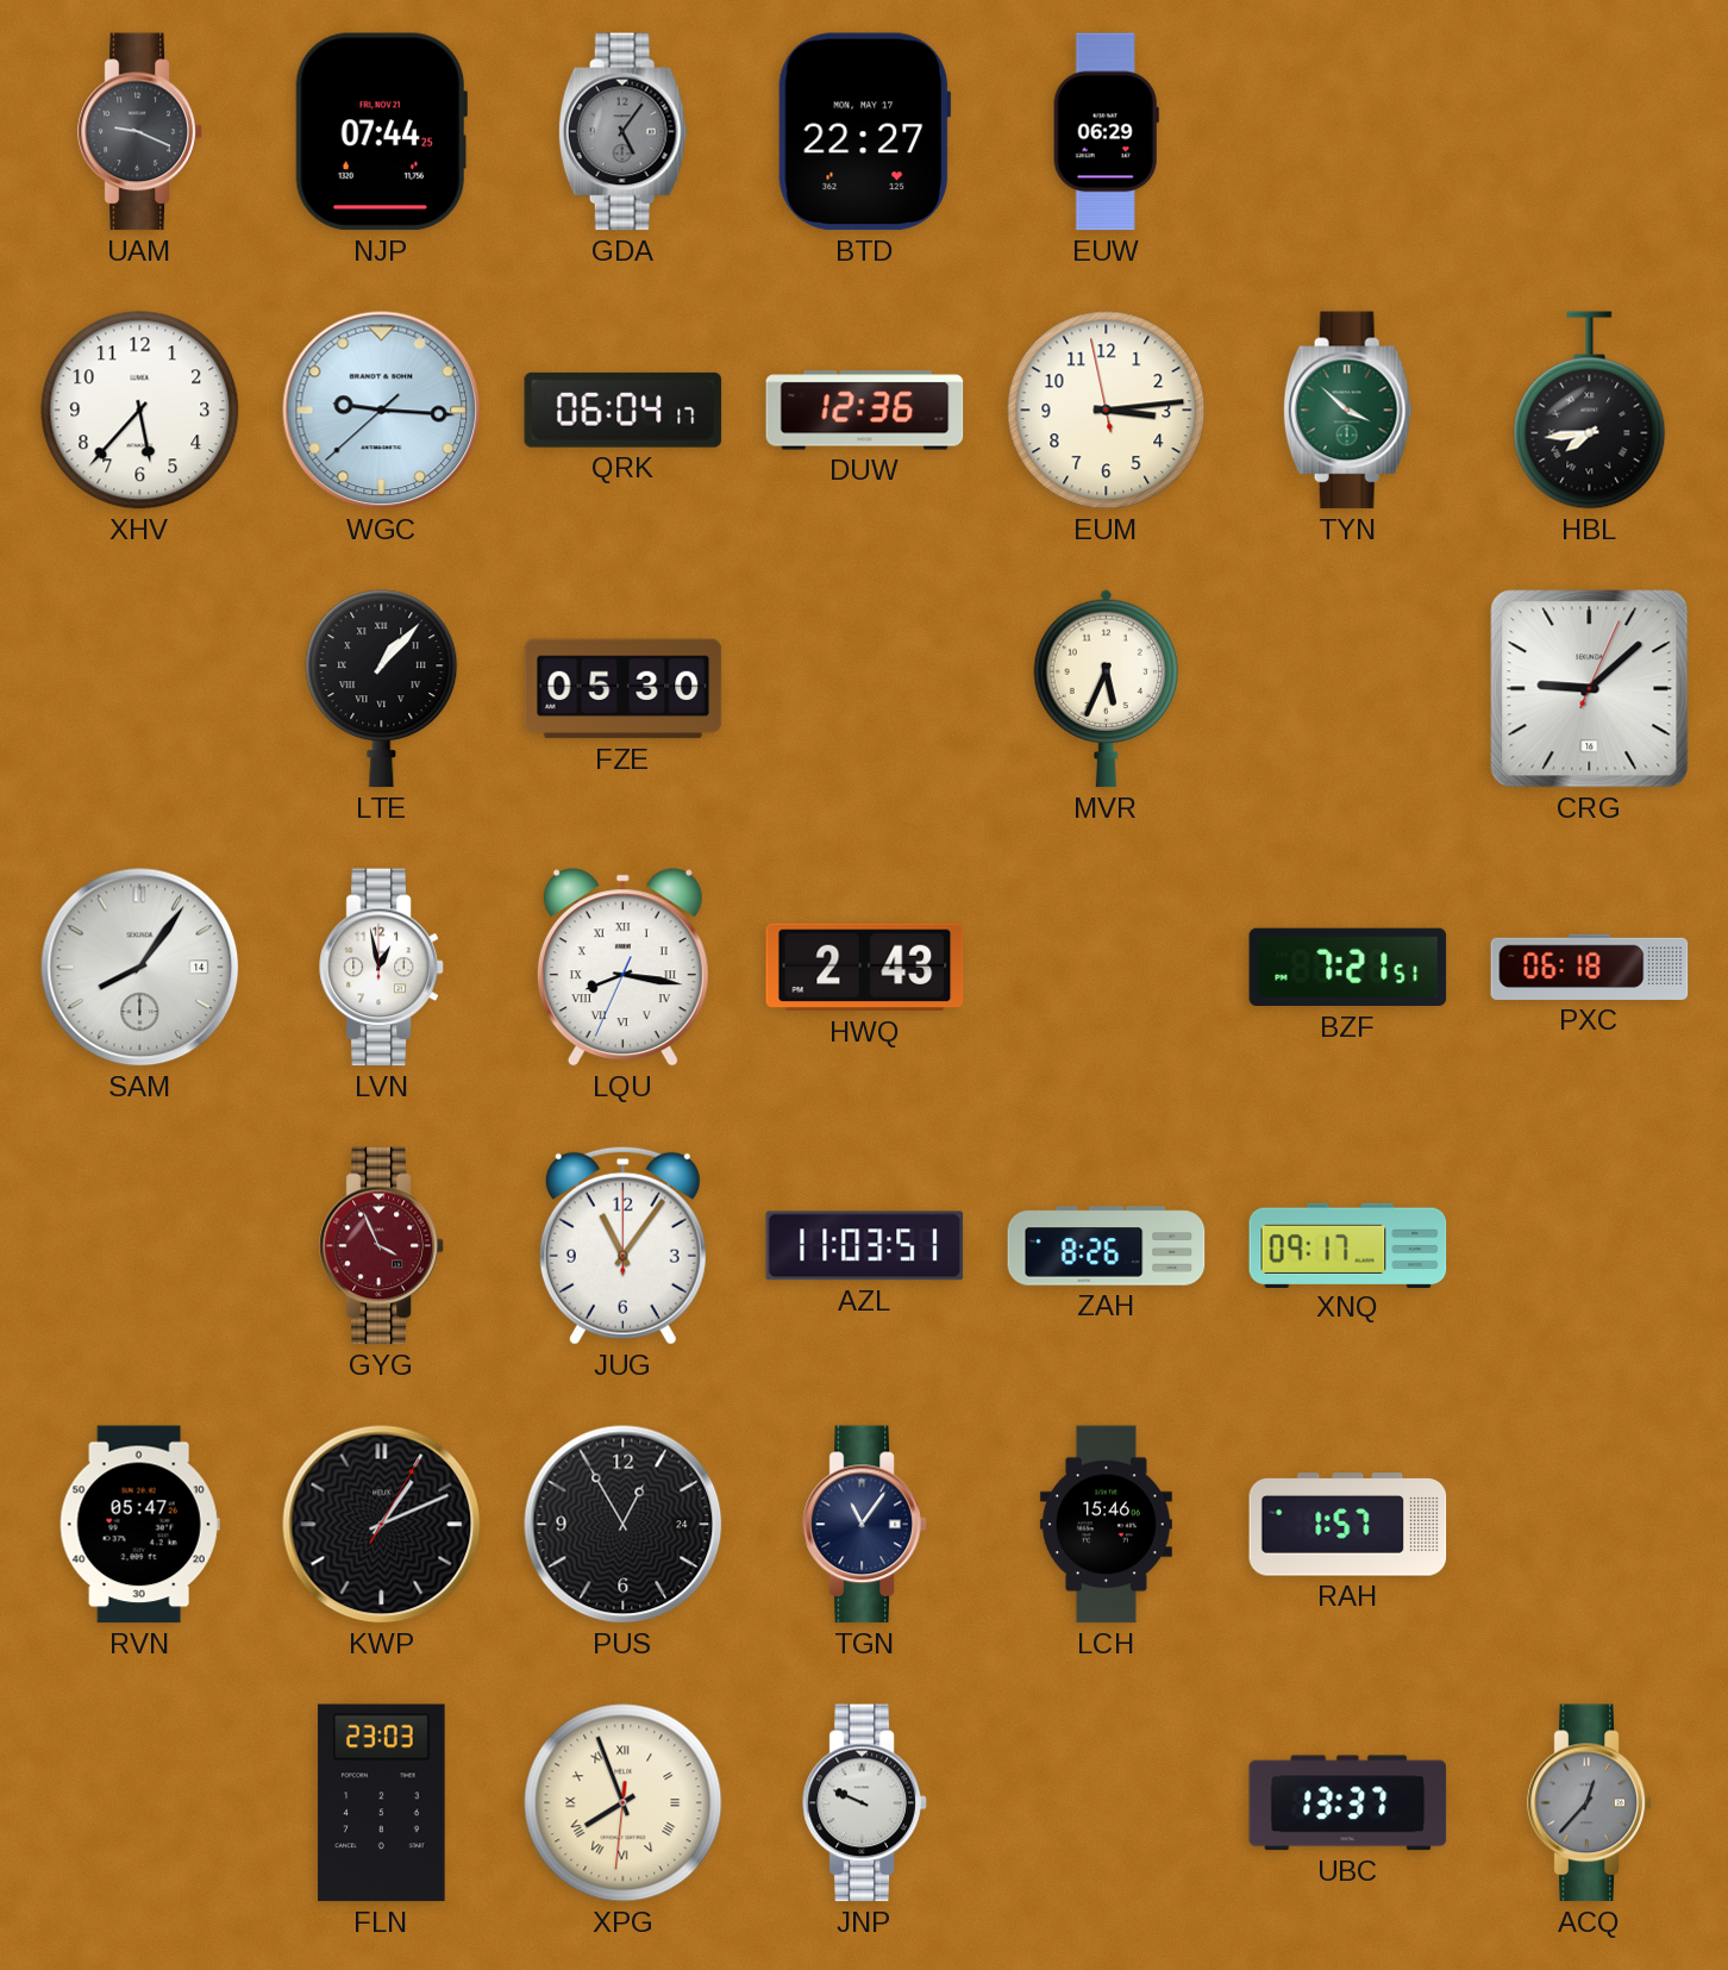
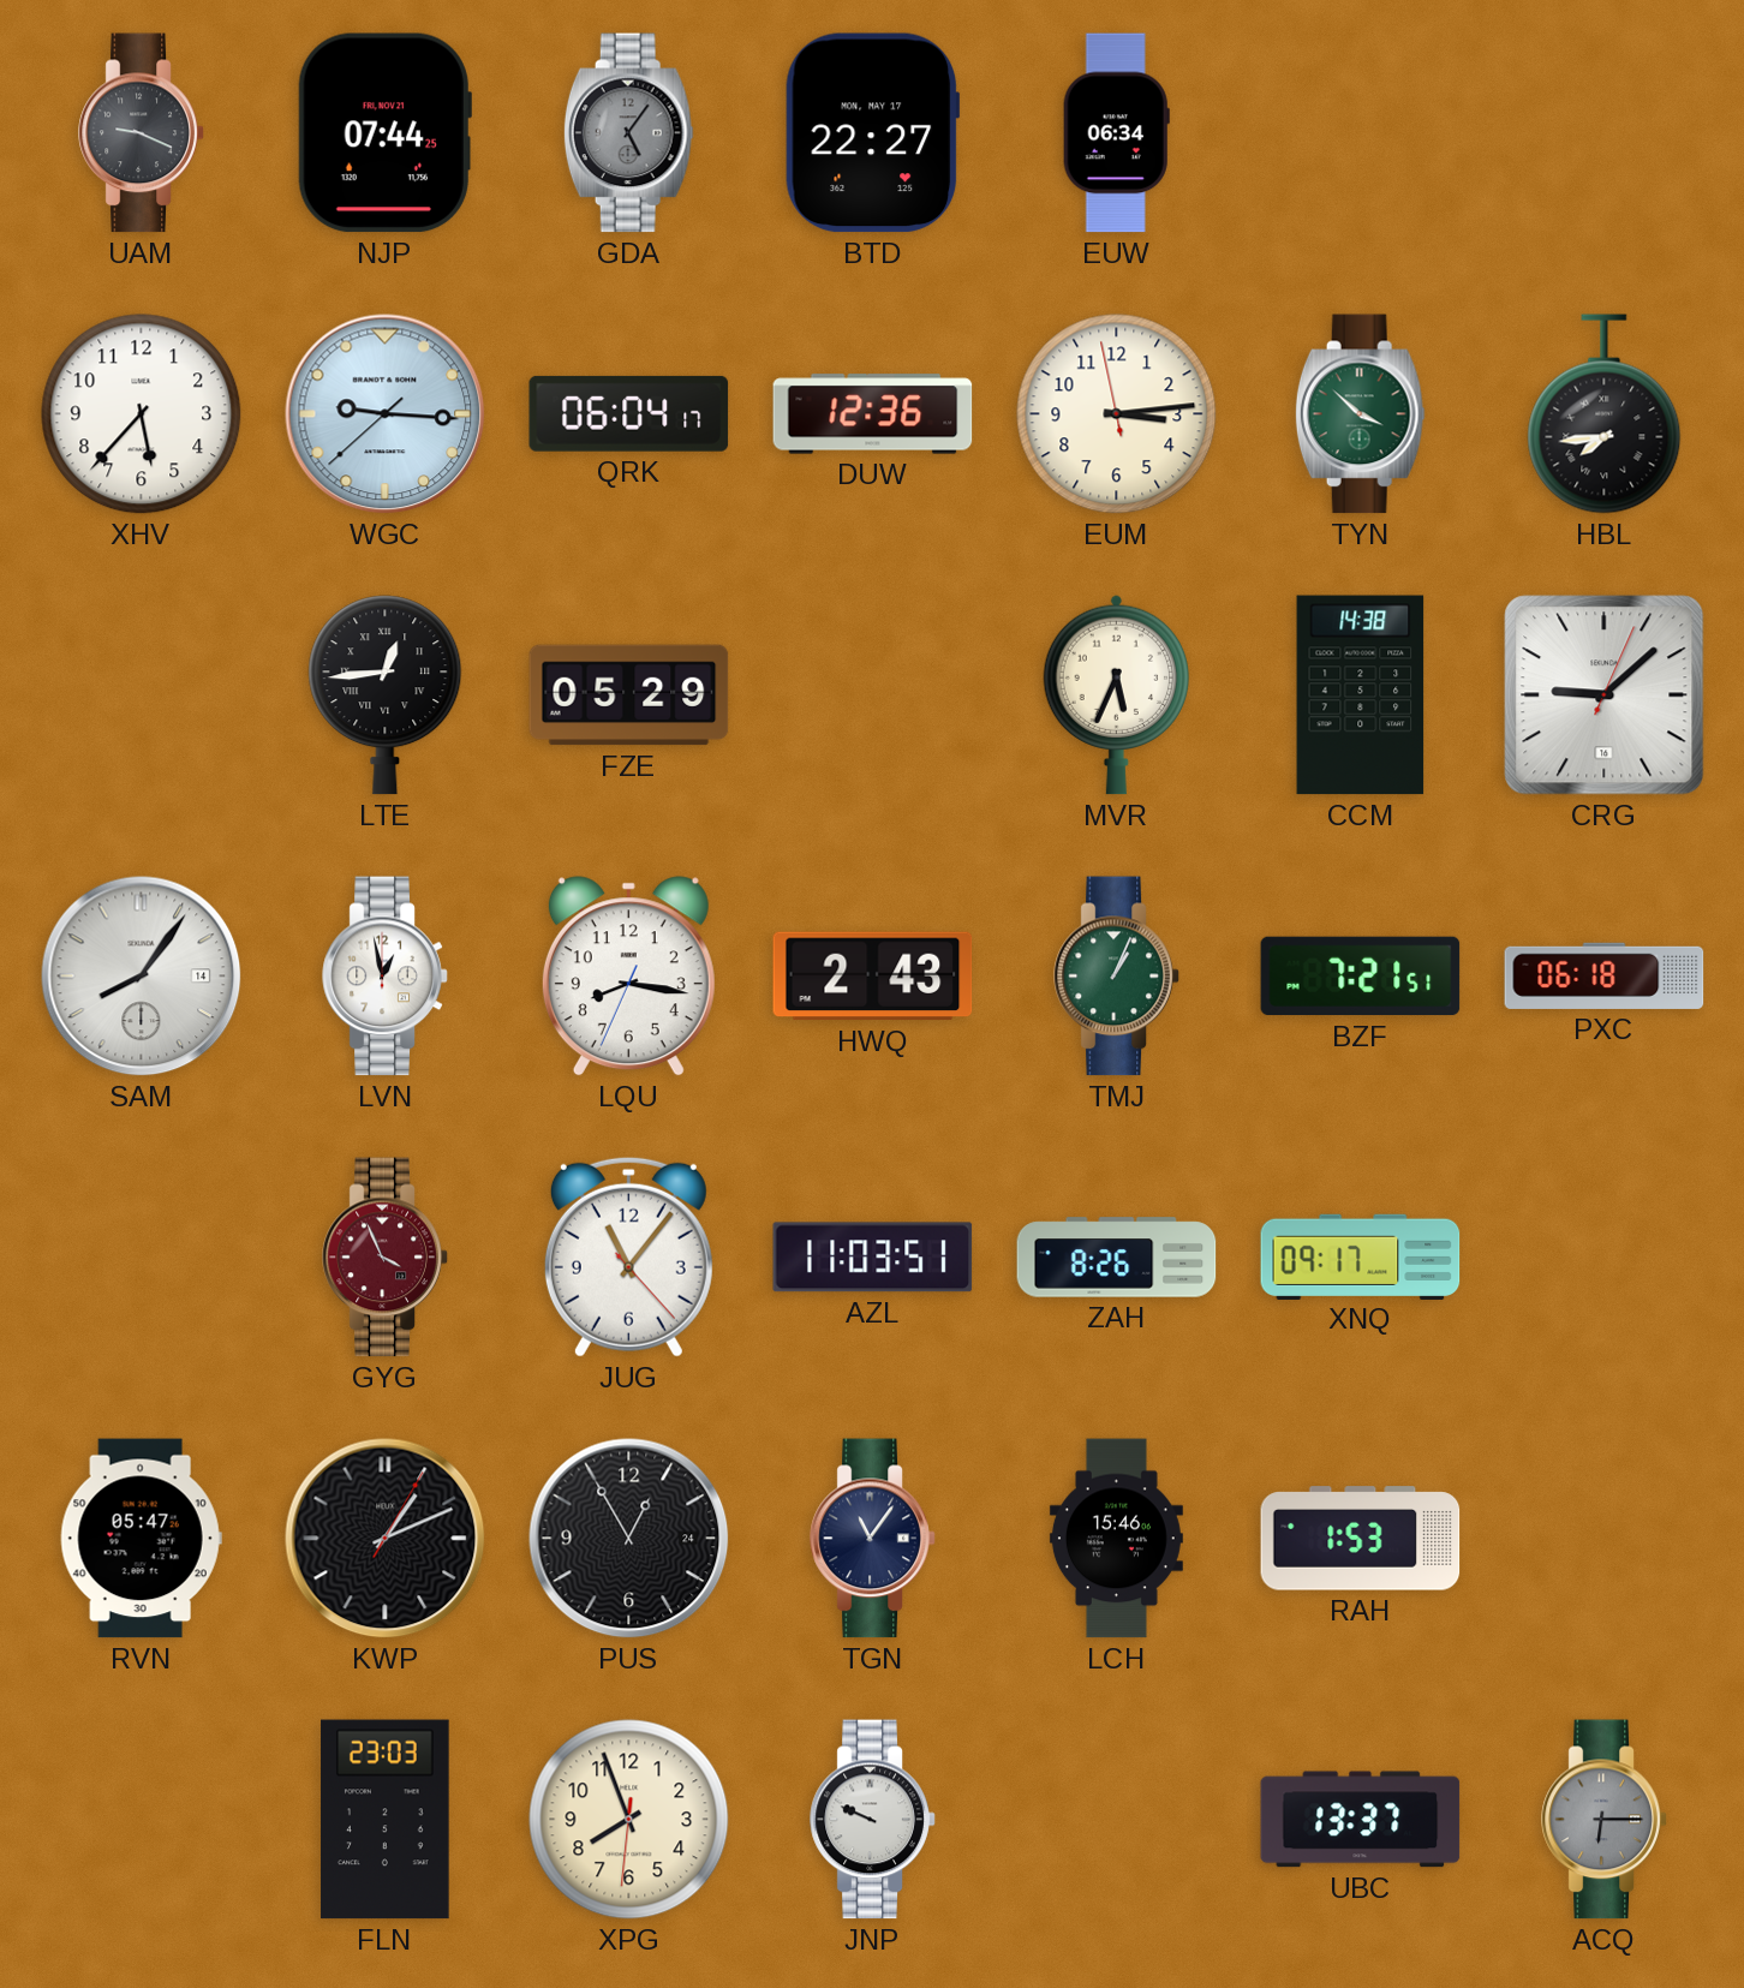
EUW: 06:29 -> 06:34
LTE: 1:07 -> 12:44
FZE: 05:30 -> 05:29
CCM: none -> 14:38
LQU numerals: Roman -> Arabic
TMJ: none -> 1:04
JUG: 11:06:00 -> 11:06:23
RAH: 1:57 -> 1:53
XPG numerals: Roman -> Arabic
ACQ: 12:37 -> 6:15
